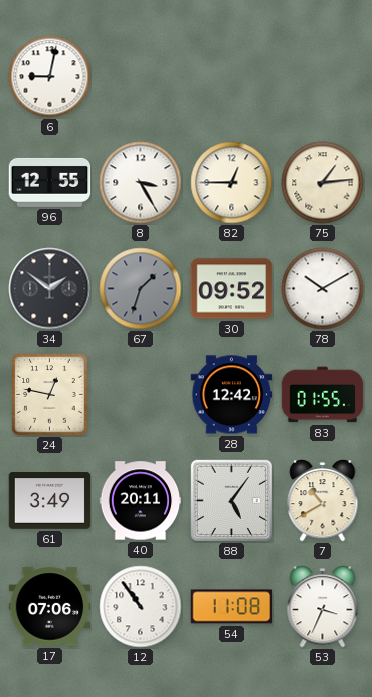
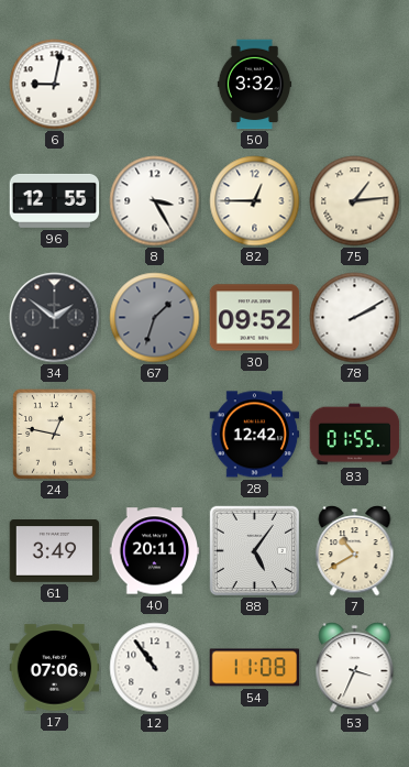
50: none -> 3:32
78: 10:10 -> 2:10
